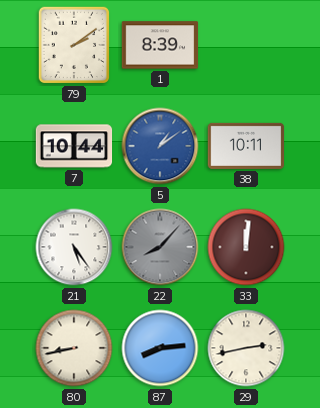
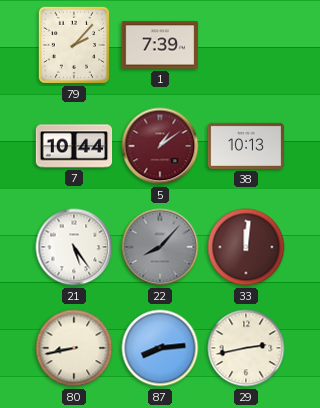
79: 2:09 -> 2:07
1: 8:39 -> 7:39
5 dial: blue -> burgundy
38: 10:11 -> 10:13
